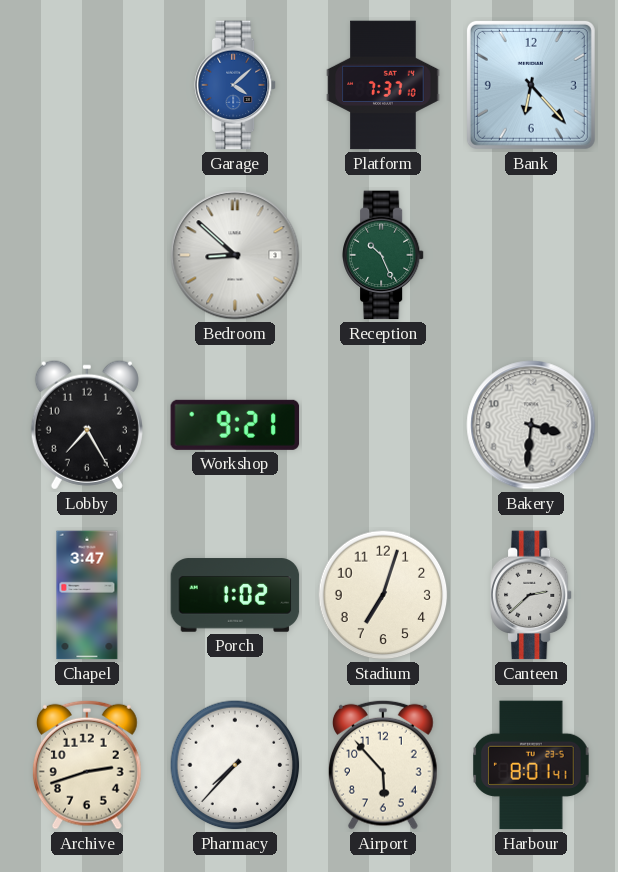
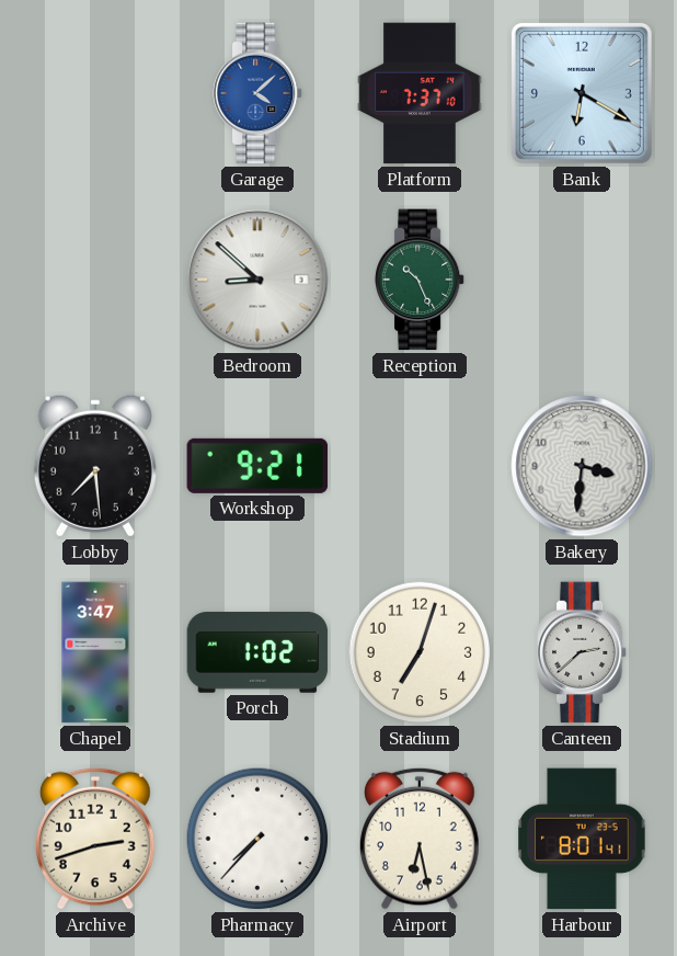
Bank: 6:23 -> 6:20
Lobby: 7:25 -> 7:29
Airport: 5:53 -> 6:28
